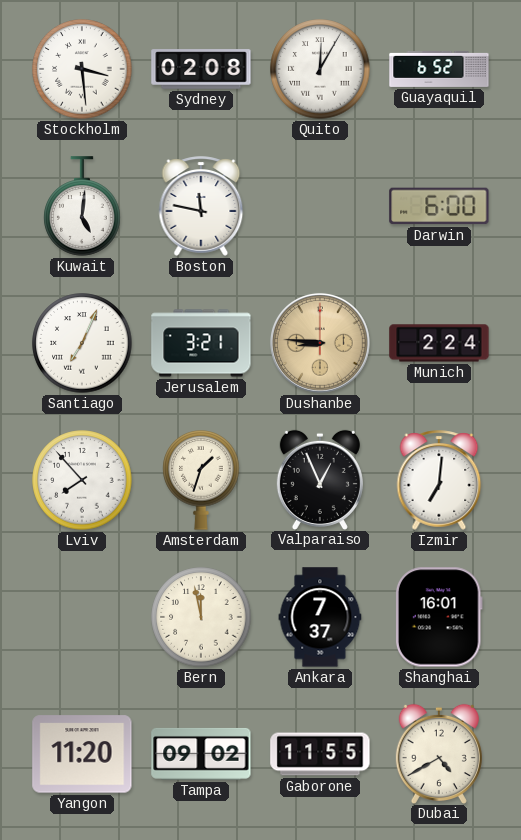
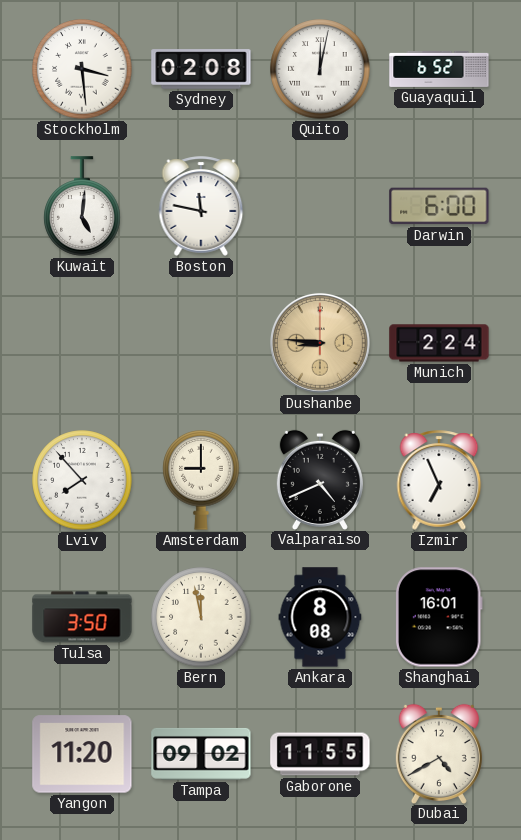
Quito: 12:05 -> 12:02
Santiago: 7:04 -> none
Jerusalem: 3:21 -> none
Amsterdam: 1:33 -> 9:00
Valparaiso: 12:56 -> 4:41
Izmir: 7:01 -> 6:56
Tulsa: none -> 3:50
Ankara: 7:37 -> 8:08
